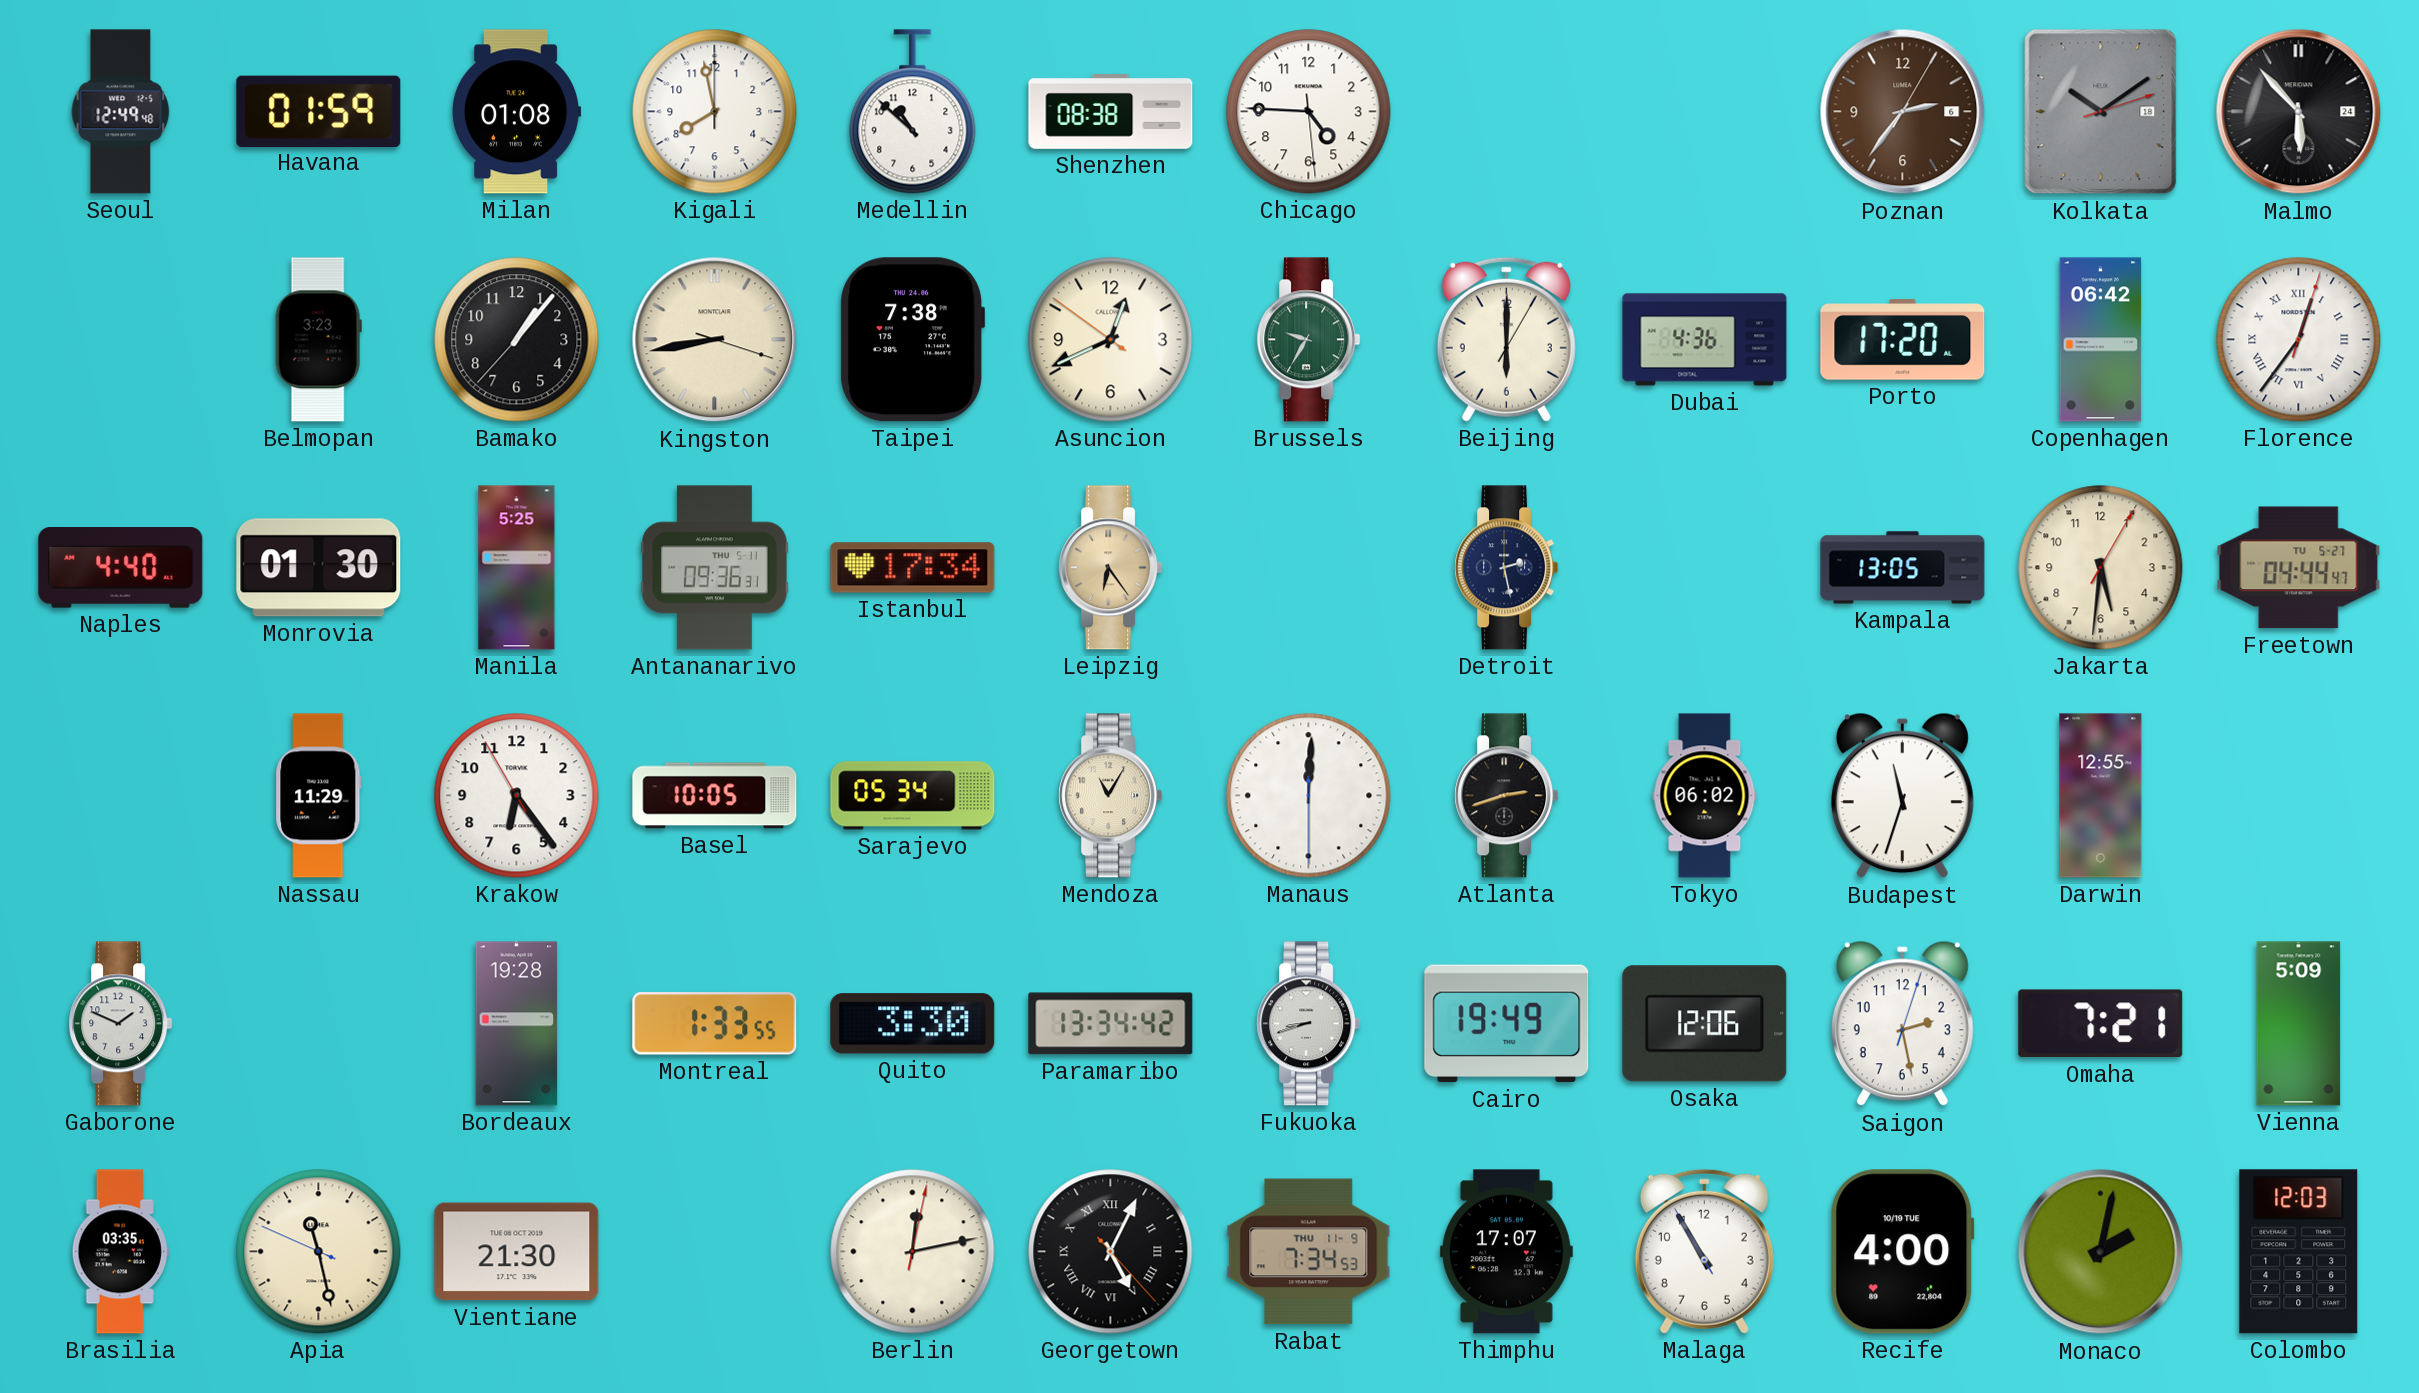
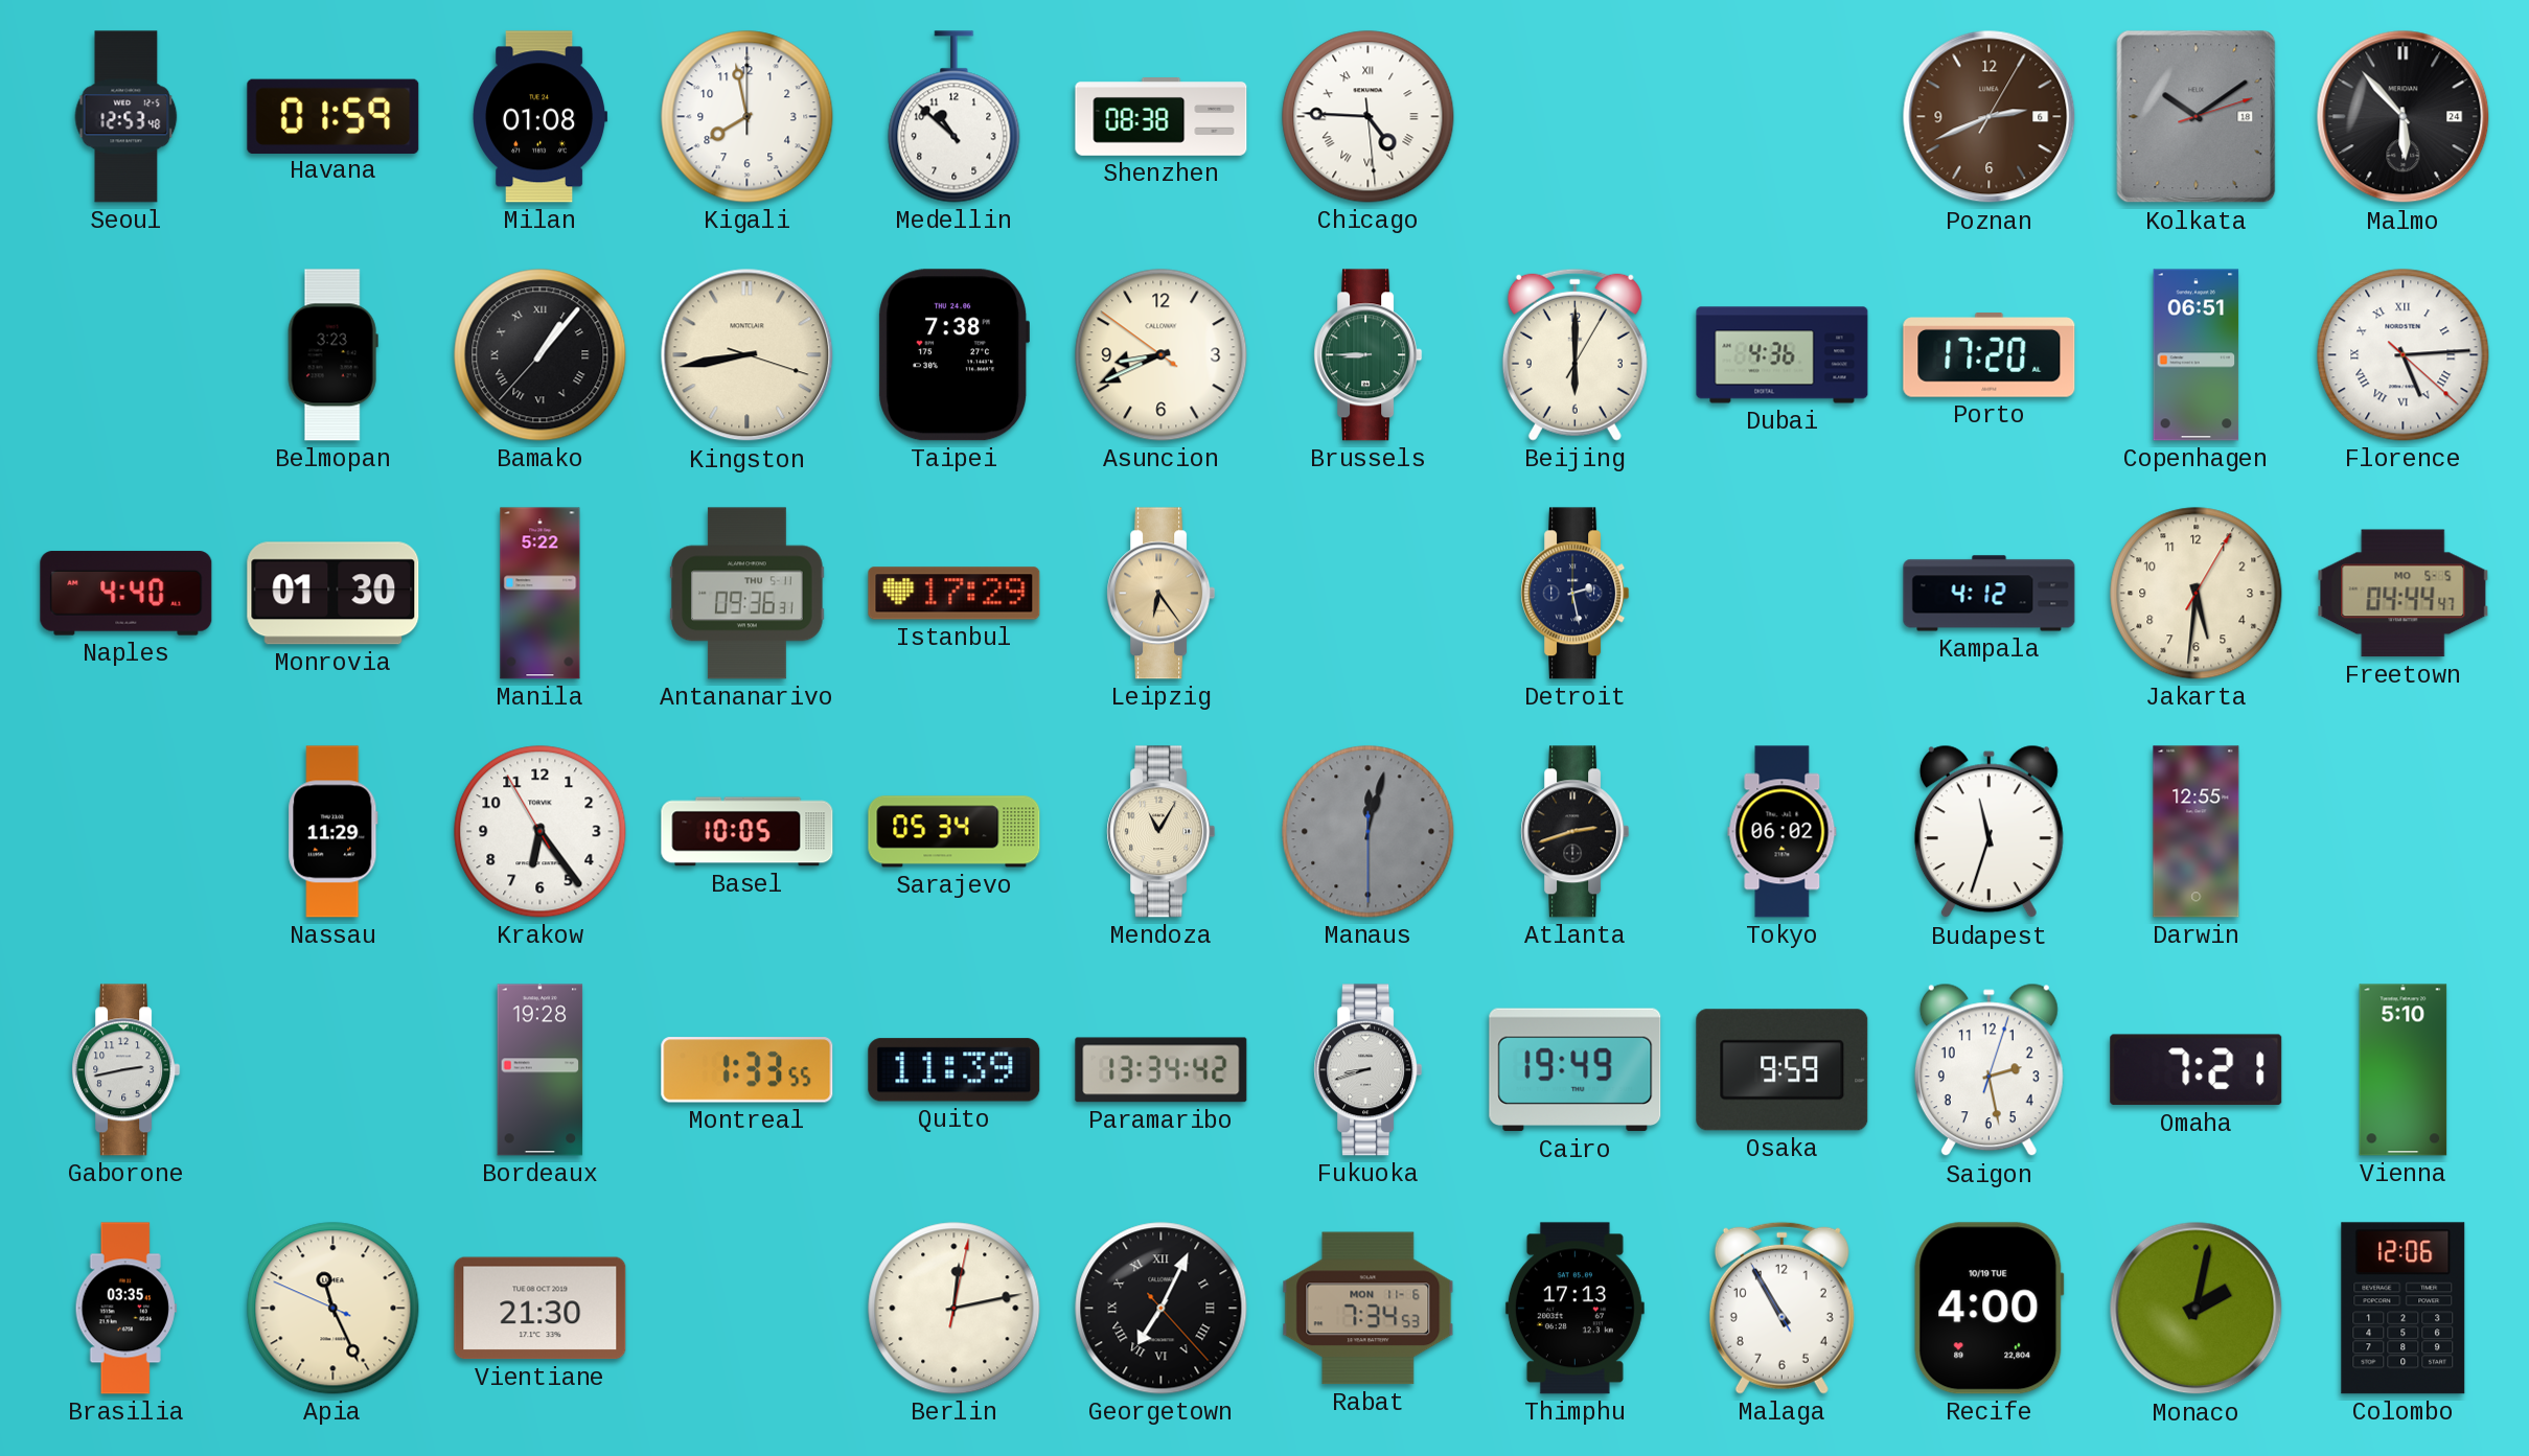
Seoul: 12:49 -> 12:53
Chicago numerals: Arabic -> Roman
Poznan: 2:36 -> 2:41
Bamako numerals: Arabic -> Roman
Asuncion: 12:40 -> 8:40
Brussels: 9:35 -> 8:45
Copenhagen: 06:42 -> 06:51
Florence: 12:36 -> 5:14
Manila: 5:25 -> 5:22
Istanbul: 17:34 -> 17:29
Kampala: 13:05 -> 4:12
Freetown date: TU 5-27 -> MO 5-5
Manaus: 12:00 -> 12:02
Manaus dial: white -> grey
Gaborone: 1:49 -> 2:43
Quito: 3:30 -> 11:39
Osaka: 12:06 -> 9:59
Vienna: 5:09 -> 5:10
Apia: 11:27 -> 11:25
Georgetown: 5:04 -> 7:04
Rabat date: THU 11-9 -> MON 11-6
Thimphu: 17:07 -> 17:13
Colombo: 12:03 -> 12:06
